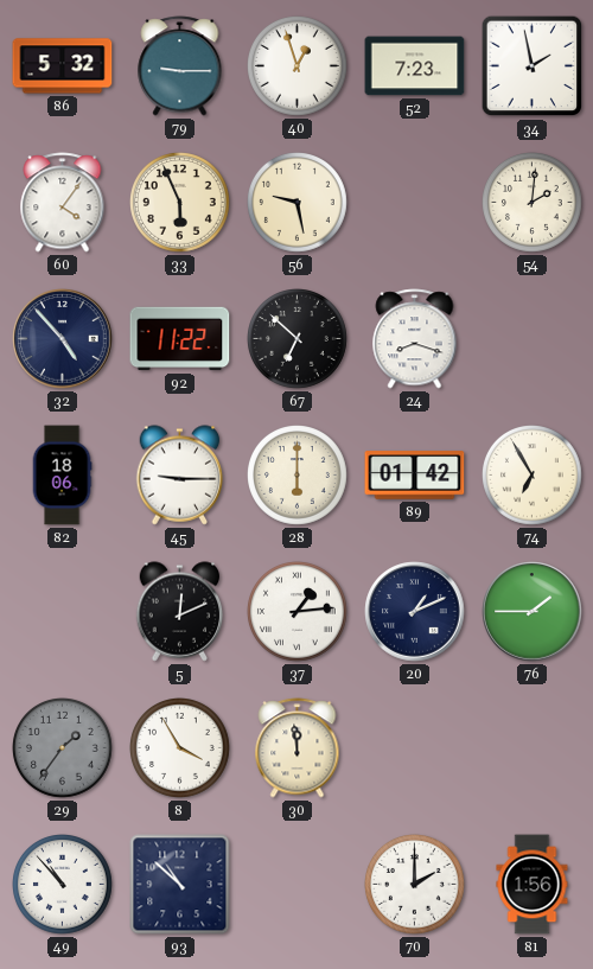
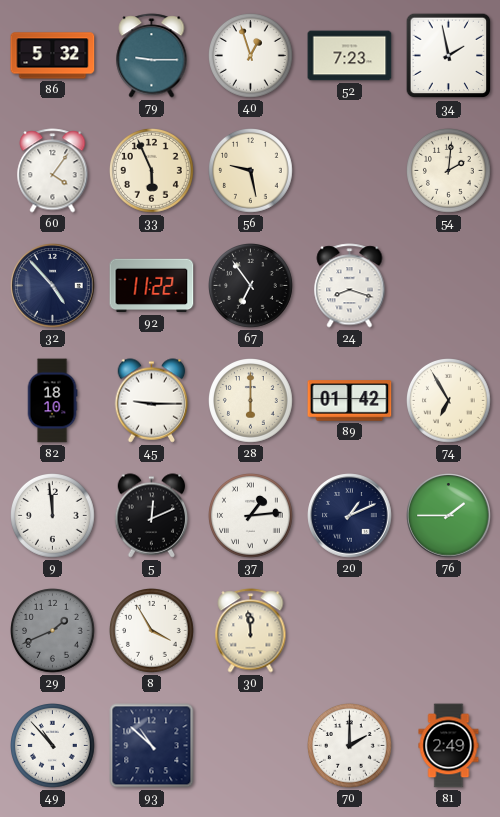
67: 6:52 -> 6:54
82: 18:06 -> 18:10
9: none -> 11:59
29: 1:36 -> 1:41
81: 1:56 -> 2:49
